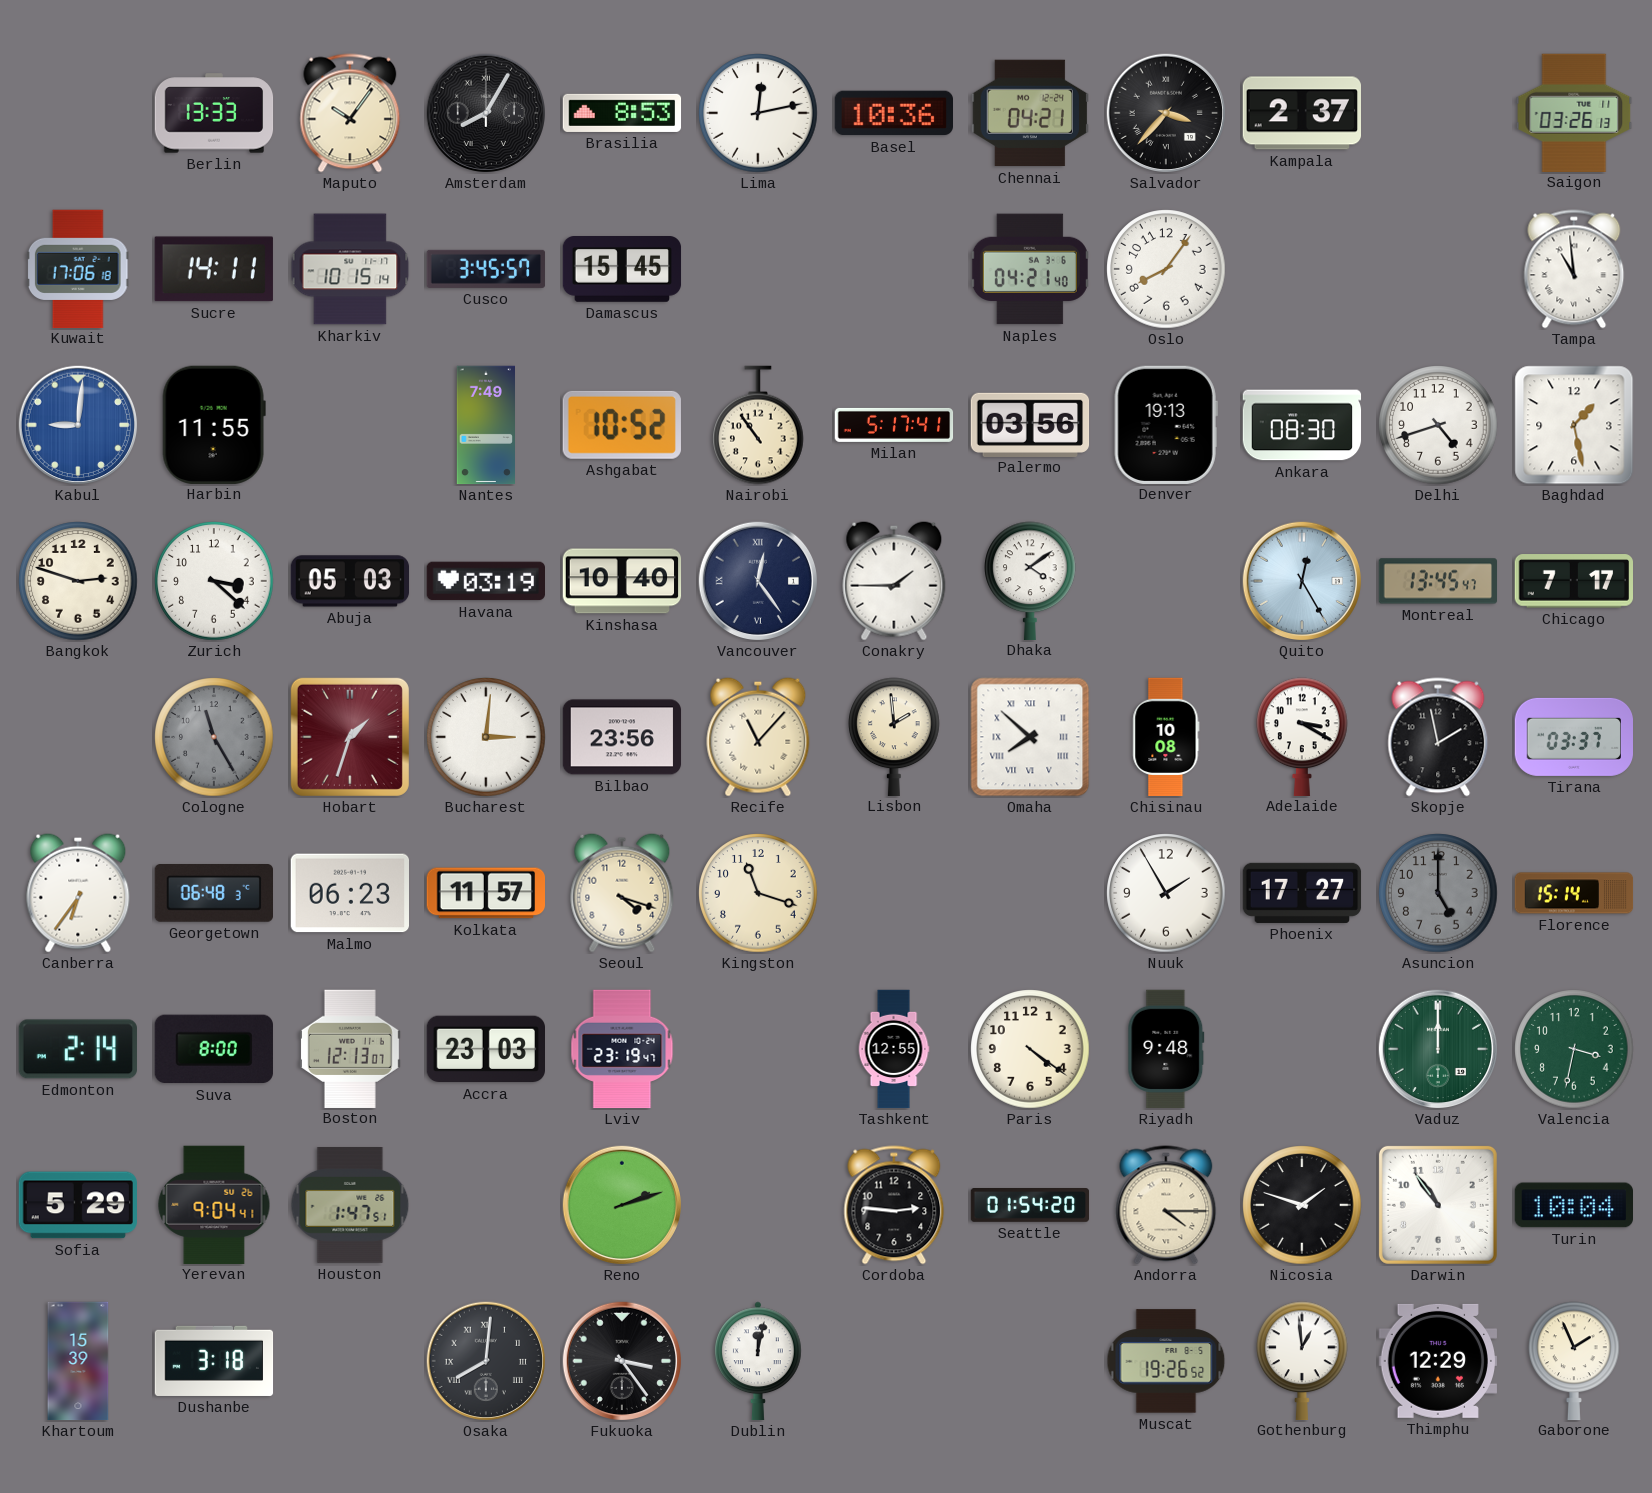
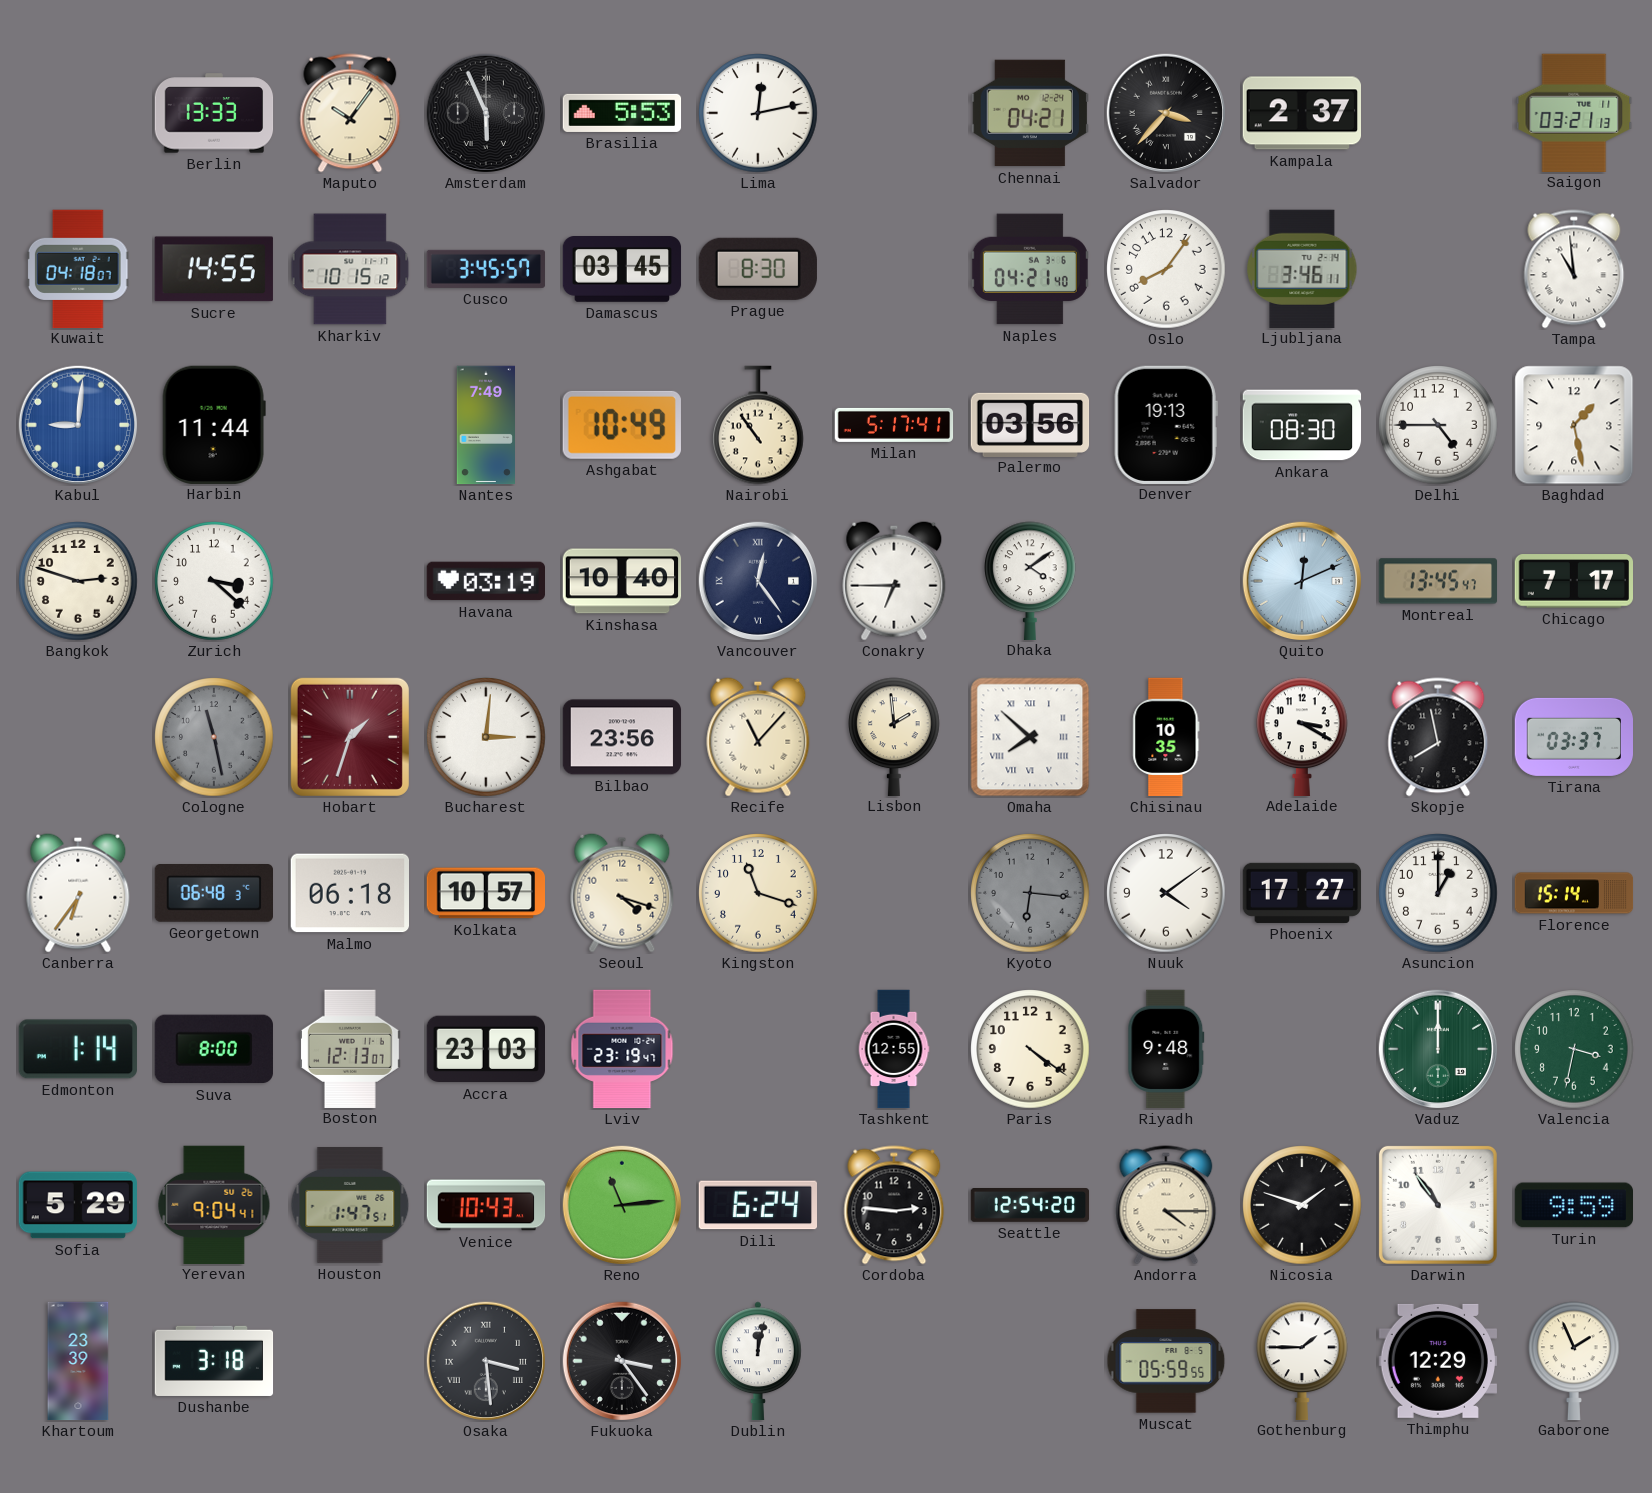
Amsterdam: 8:05 -> 5:56
Brasilia: 8:53 -> 5:53
Basel: 10:36 -> none
Saigon: 03:26 -> 03:21
Kuwait: 17:06 -> 04:18
Sucre: 14:11 -> 14:55
Kharkiv: 10:15:14 -> 10:15:12
Damascus: 15:45 -> 03:45
Prague: none -> 8:30
Ljubljana: none -> 3:46
Harbin: 11:55 -> 11:44
Ashgabat: 10:52 -> 10:49
Delhi: 4:42 -> 4:45
Abuja: 05:03 -> none
Conakry: 1:45 -> 6:45
Quito: 12:25 -> 12:11
Cologne: 11:25 -> 11:28
Chisinau: 10:08 -> 10:35
Skopje: 1:58 -> 7:58
Malmo: 06:23 -> 06:18
Kolkata: 11:57 -> 10:57
Kyoto: none -> 6:16
Nuuk: 1:55 -> 4:09
Asuncion: 5:00 -> 1:00
Asuncion dial: grey -> white
Edmonton: 2:14 -> 1:14
Venice: none -> 10:43
Reno: 2:12 -> 11:14
Dili: none -> 6:24
Seattle: 01:54 -> 12:54
Turin: 10:04 -> 9:59
Khartoum: 15:39 -> 23:39
Osaka: 8:01 -> 3:29
Muscat: 19:26 -> 05:59
Gothenburg: 12:59 -> 1:45
